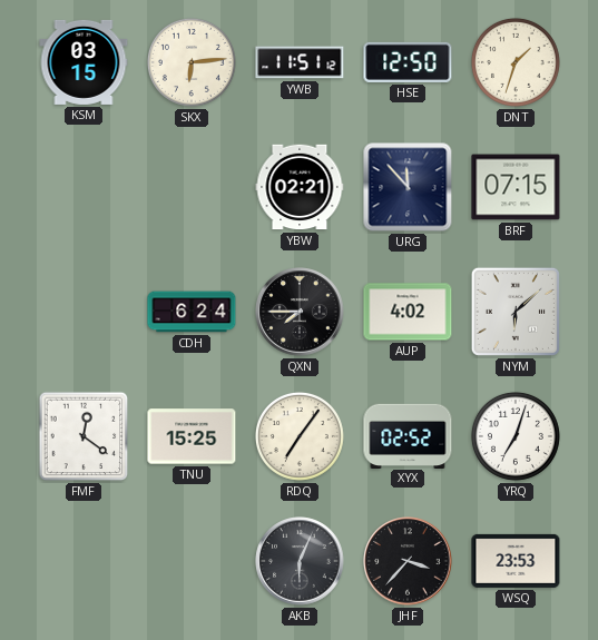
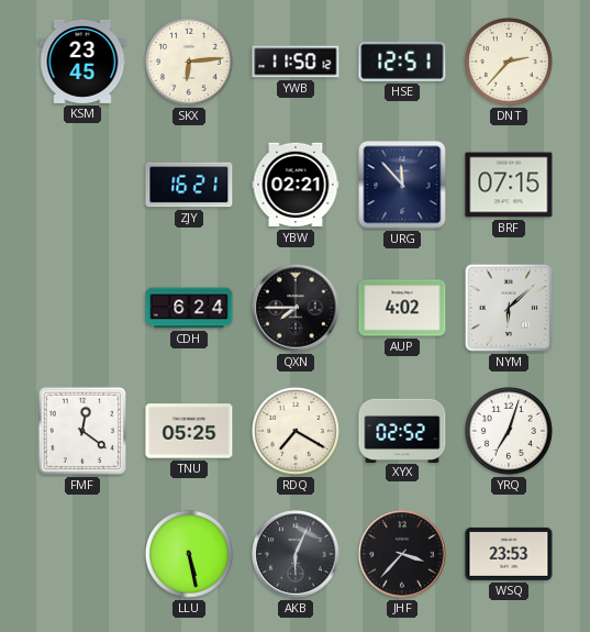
KSM: 03:15 -> 23:45
YWB: 11:51 -> 11:50
HSE: 12:50 -> 12:51
DNT: 1:33 -> 2:37
ZJY: none -> 16:21
TNU: 15:25 -> 05:25
RDQ: 7:06 -> 7:20
LLU: none -> 5:28
